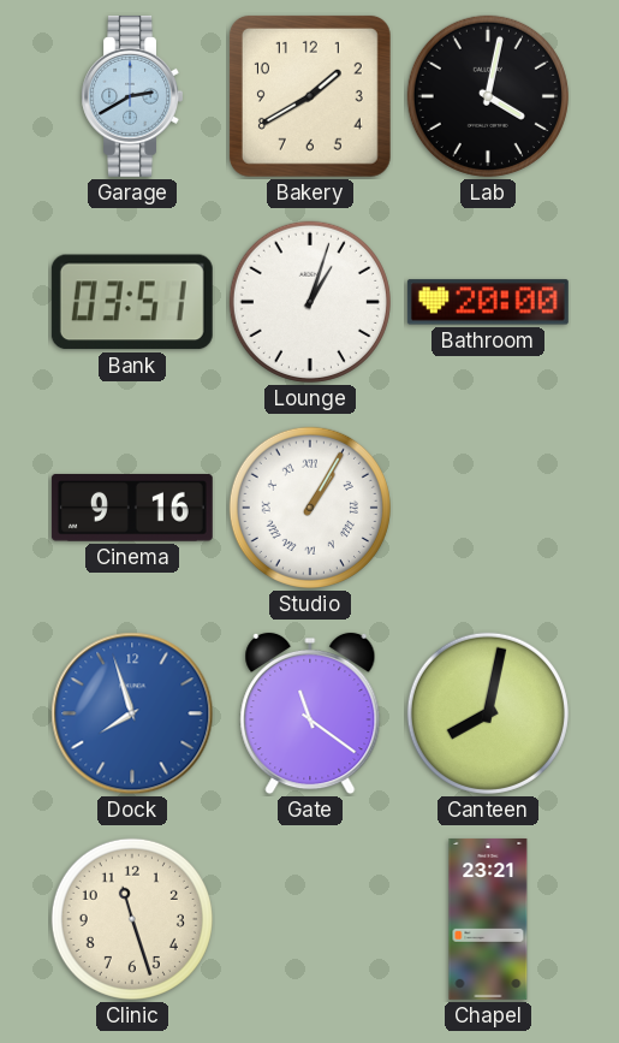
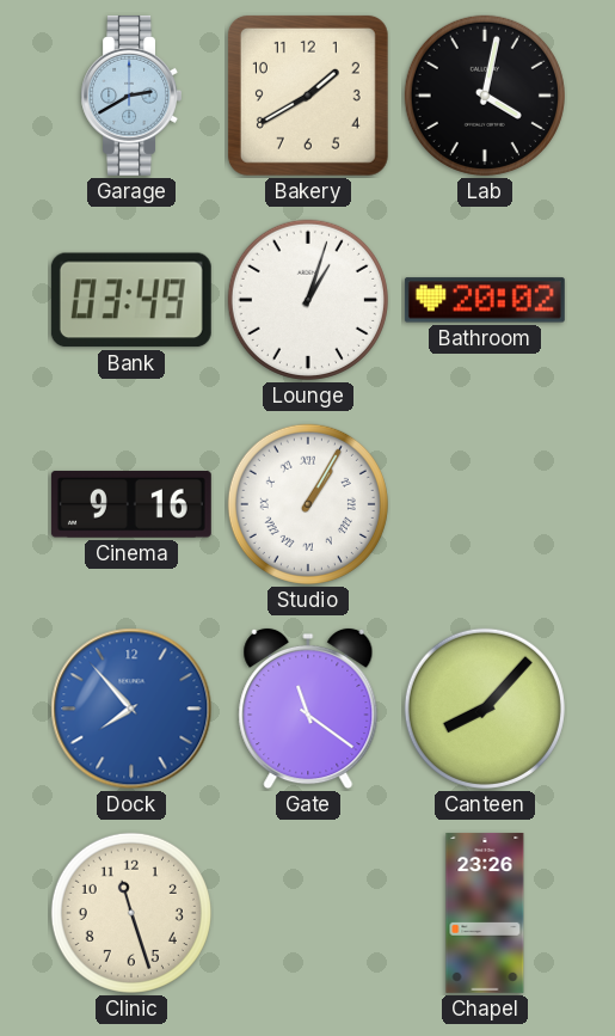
Bank: 03:51 -> 03:49
Bathroom: 20:00 -> 20:02
Dock: 7:57 -> 7:53
Canteen: 8:02 -> 8:07
Chapel: 23:21 -> 23:26
